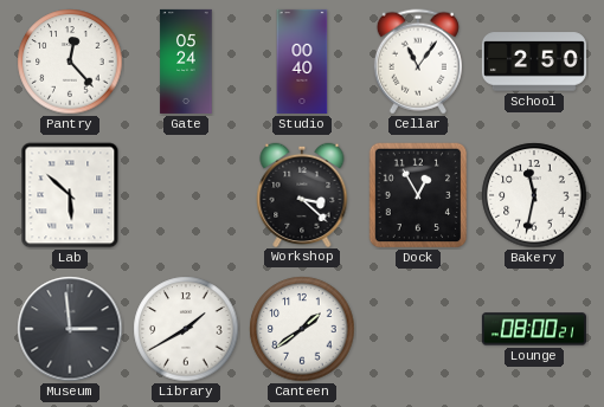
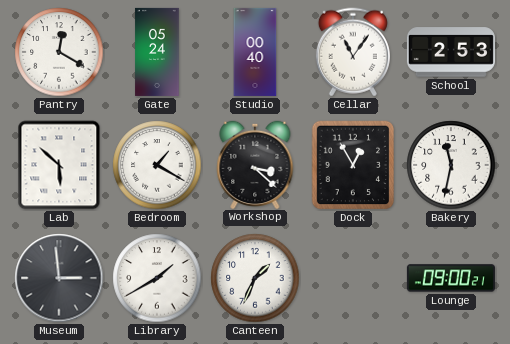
Pantry: 12:23 -> 12:20
School: 2:50 -> 2:53
Bedroom: none -> 1:20
Canteen: 1:39 -> 1:34
Lounge: 08:00 -> 09:00
